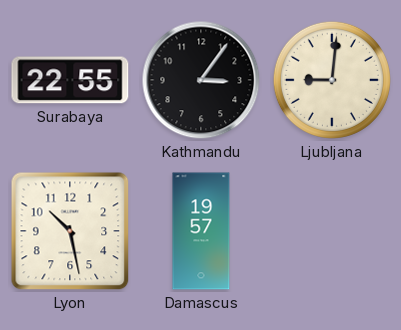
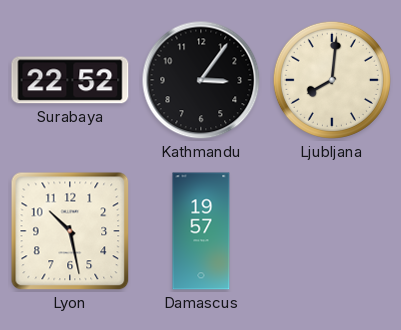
Surabaya: 22:55 -> 22:52
Ljubljana: 9:01 -> 8:01
